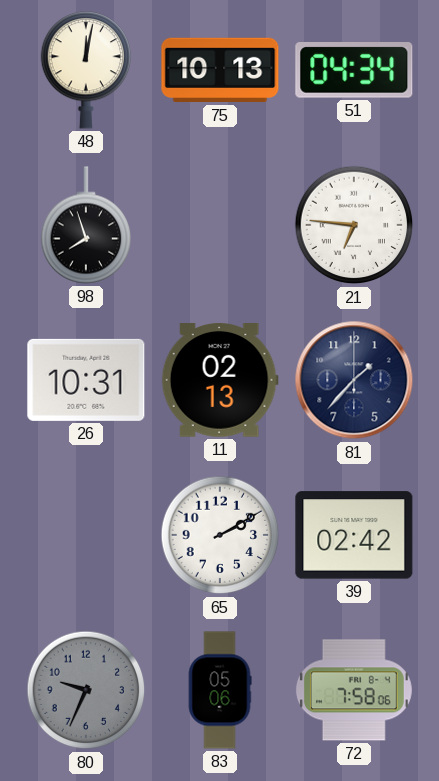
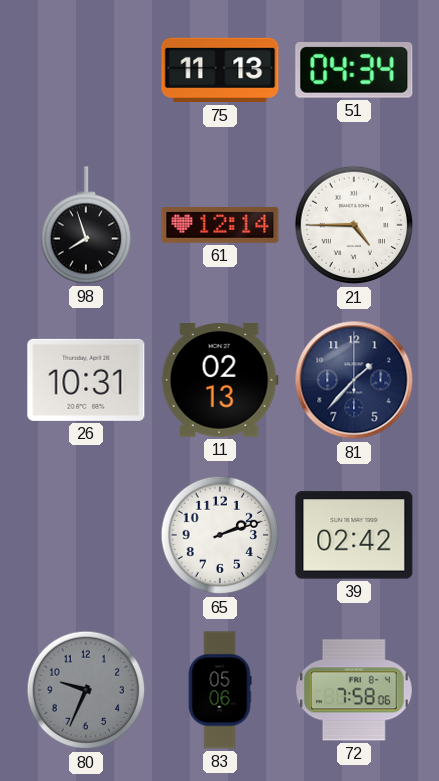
48: 12:02 -> none
75: 10:13 -> 11:13
61: none -> 12:14
21: 6:46 -> 4:45
65: 2:10 -> 2:12
